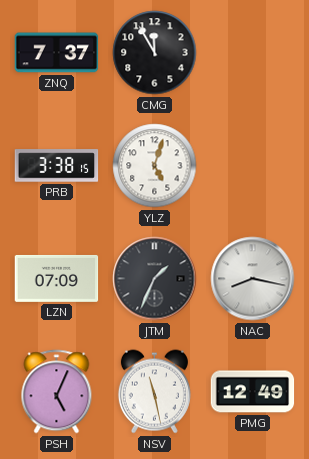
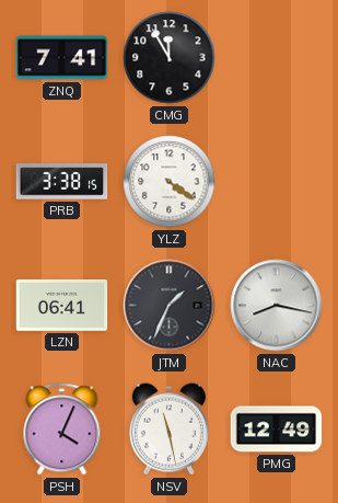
ZNQ: 7:37 -> 7:41
YLZ: 5:03 -> 4:21
LZN: 07:09 -> 06:41
PSH: 5:04 -> 4:04
